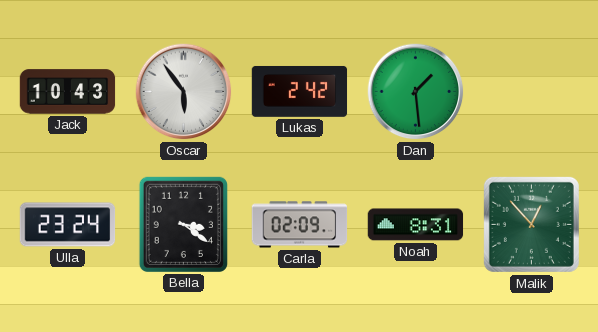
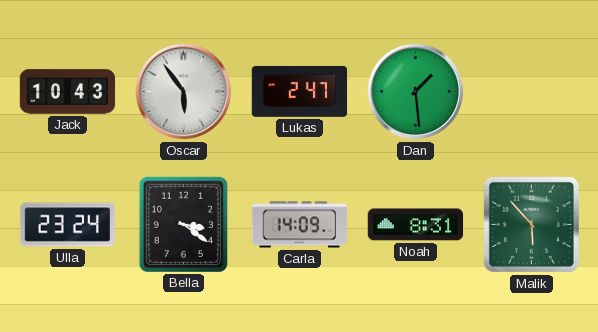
Lukas: 2:42 -> 2:47
Carla: 02:09 -> 14:09
Malik: 12:53 -> 5:53
